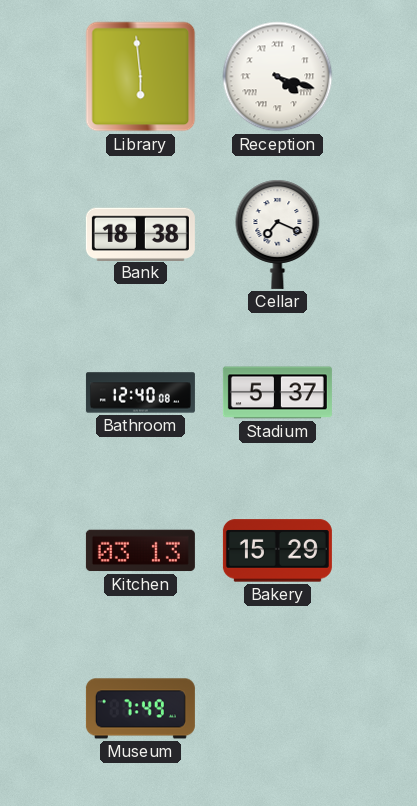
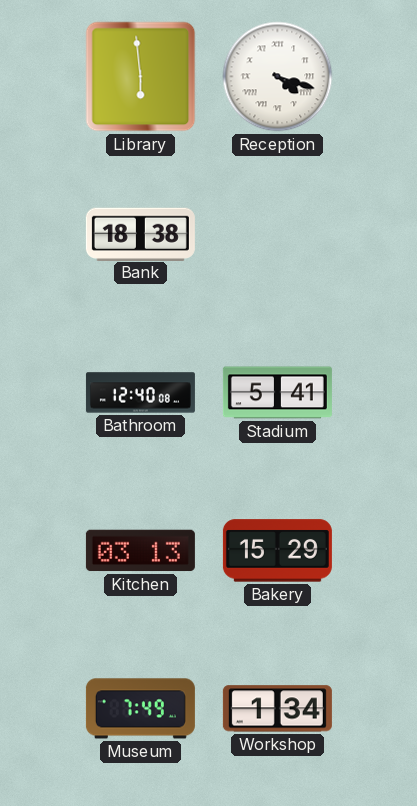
Cellar: 7:19 -> none
Stadium: 5:37 -> 5:41
Workshop: none -> 1:34
